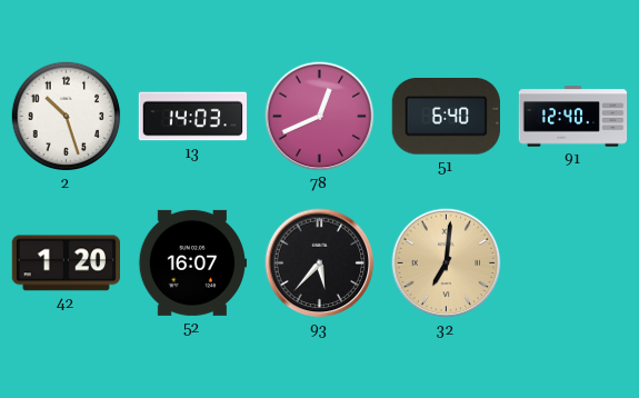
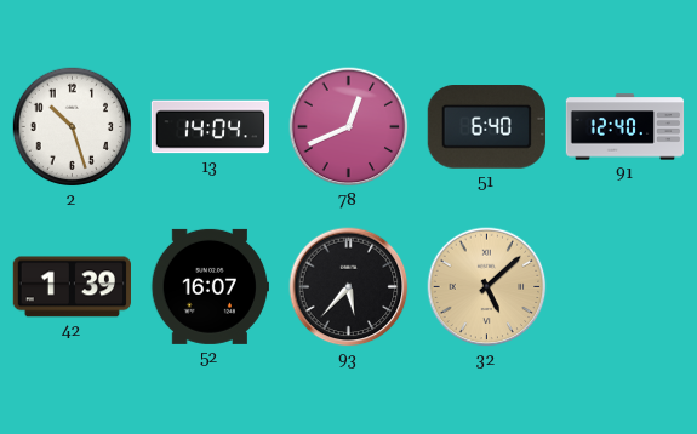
13: 14:03 -> 14:04
42: 1:20 -> 1:39
32: 7:01 -> 5:08
